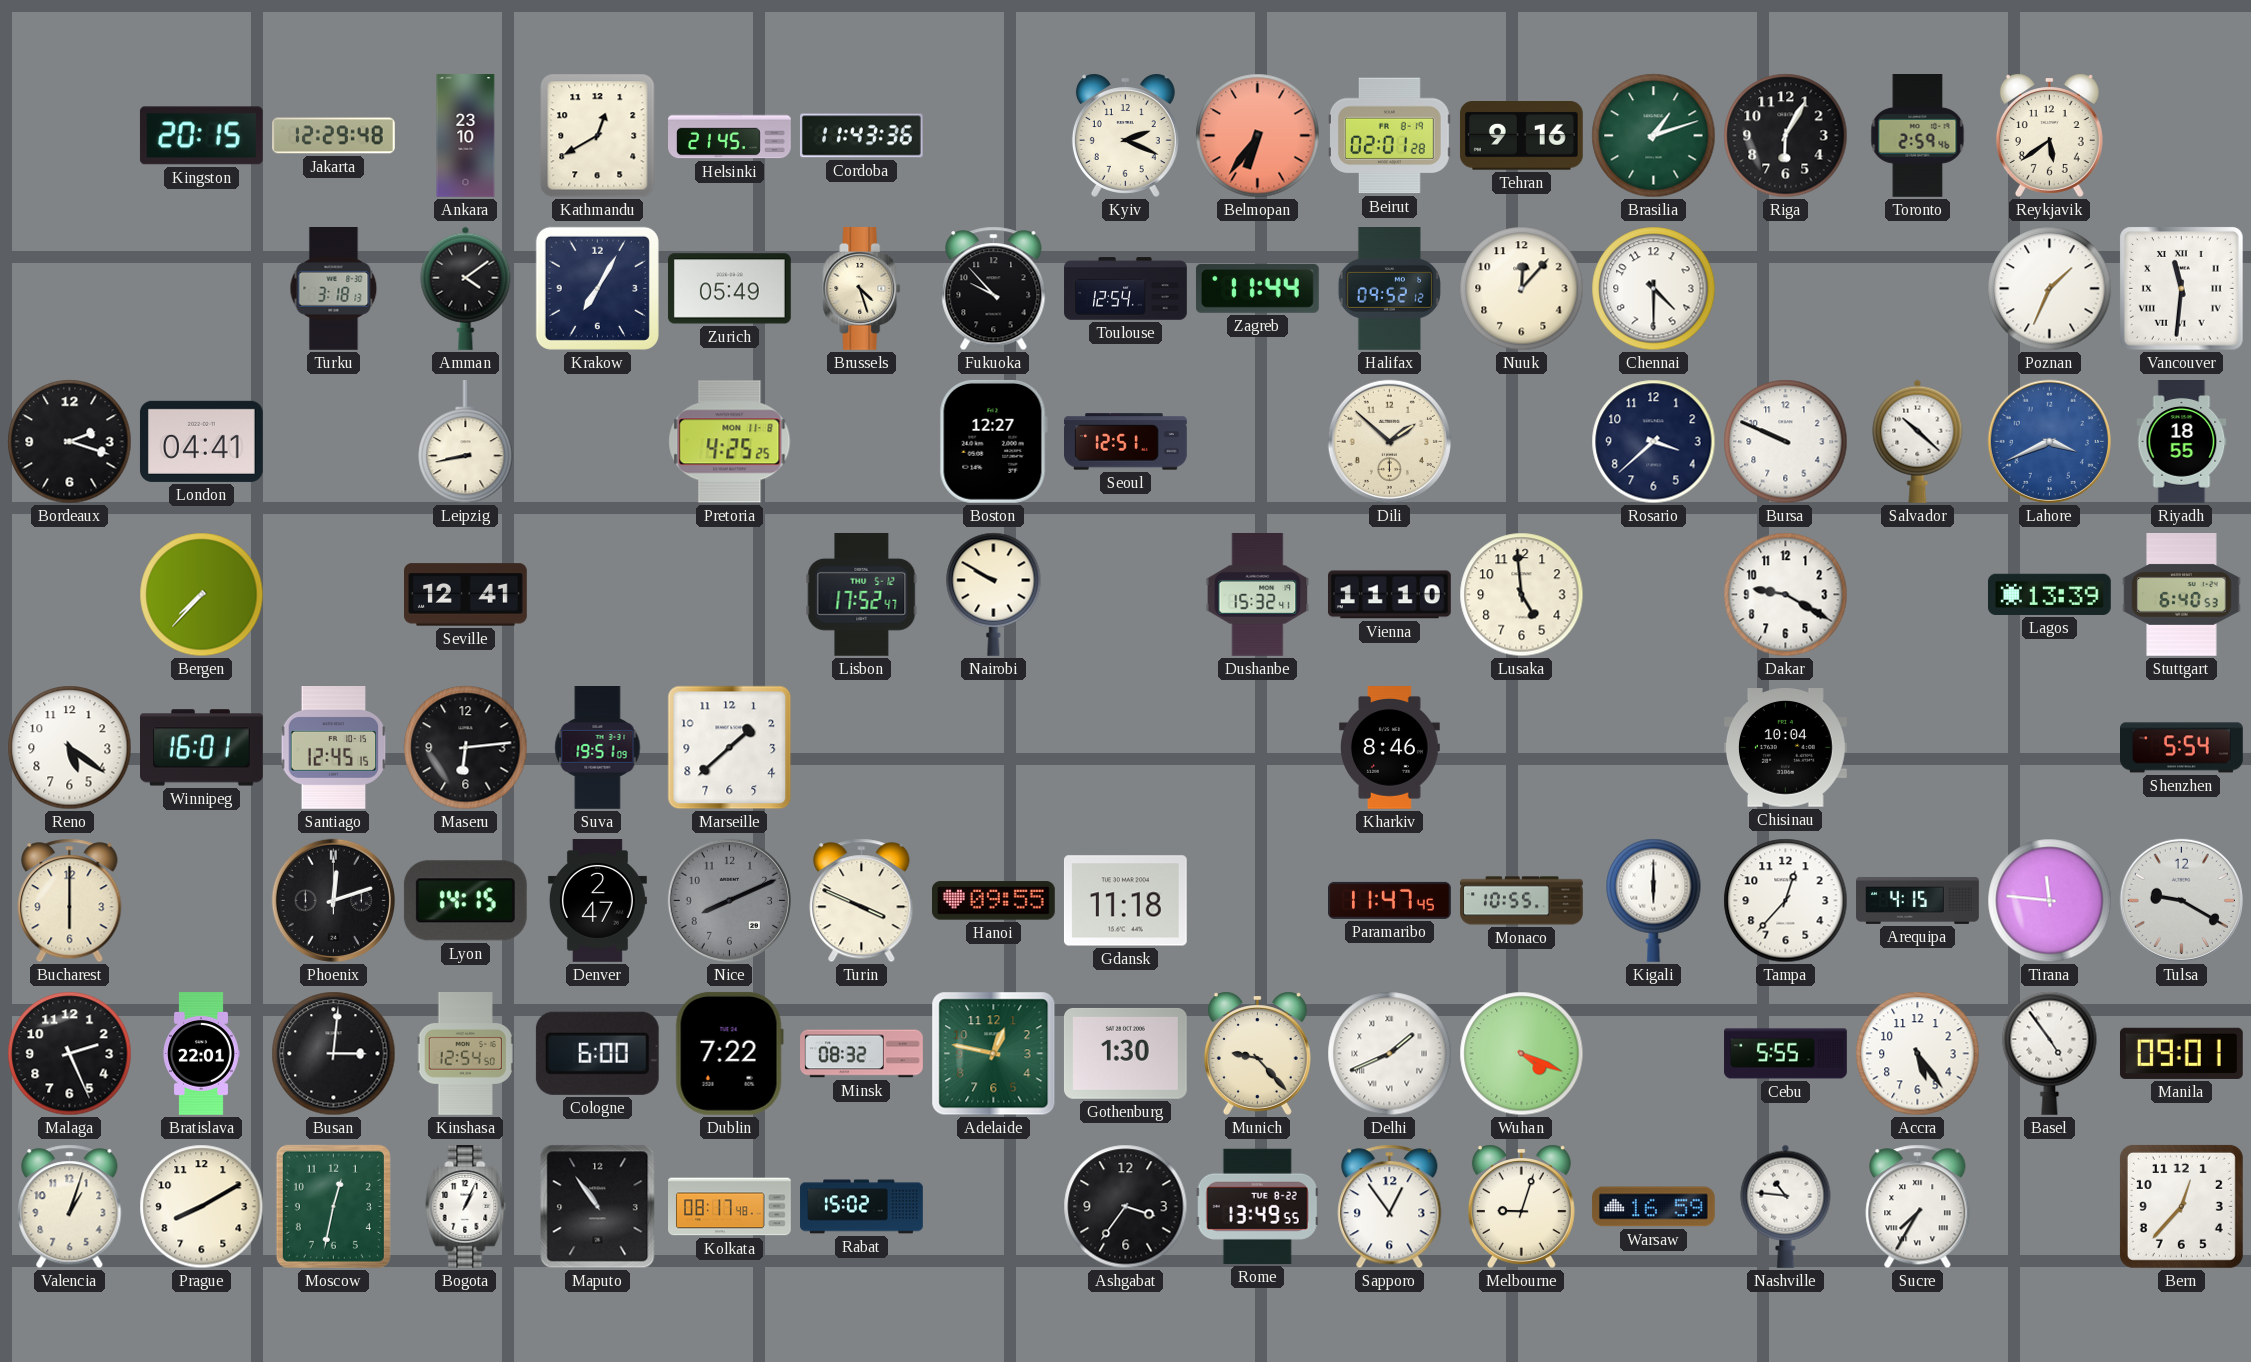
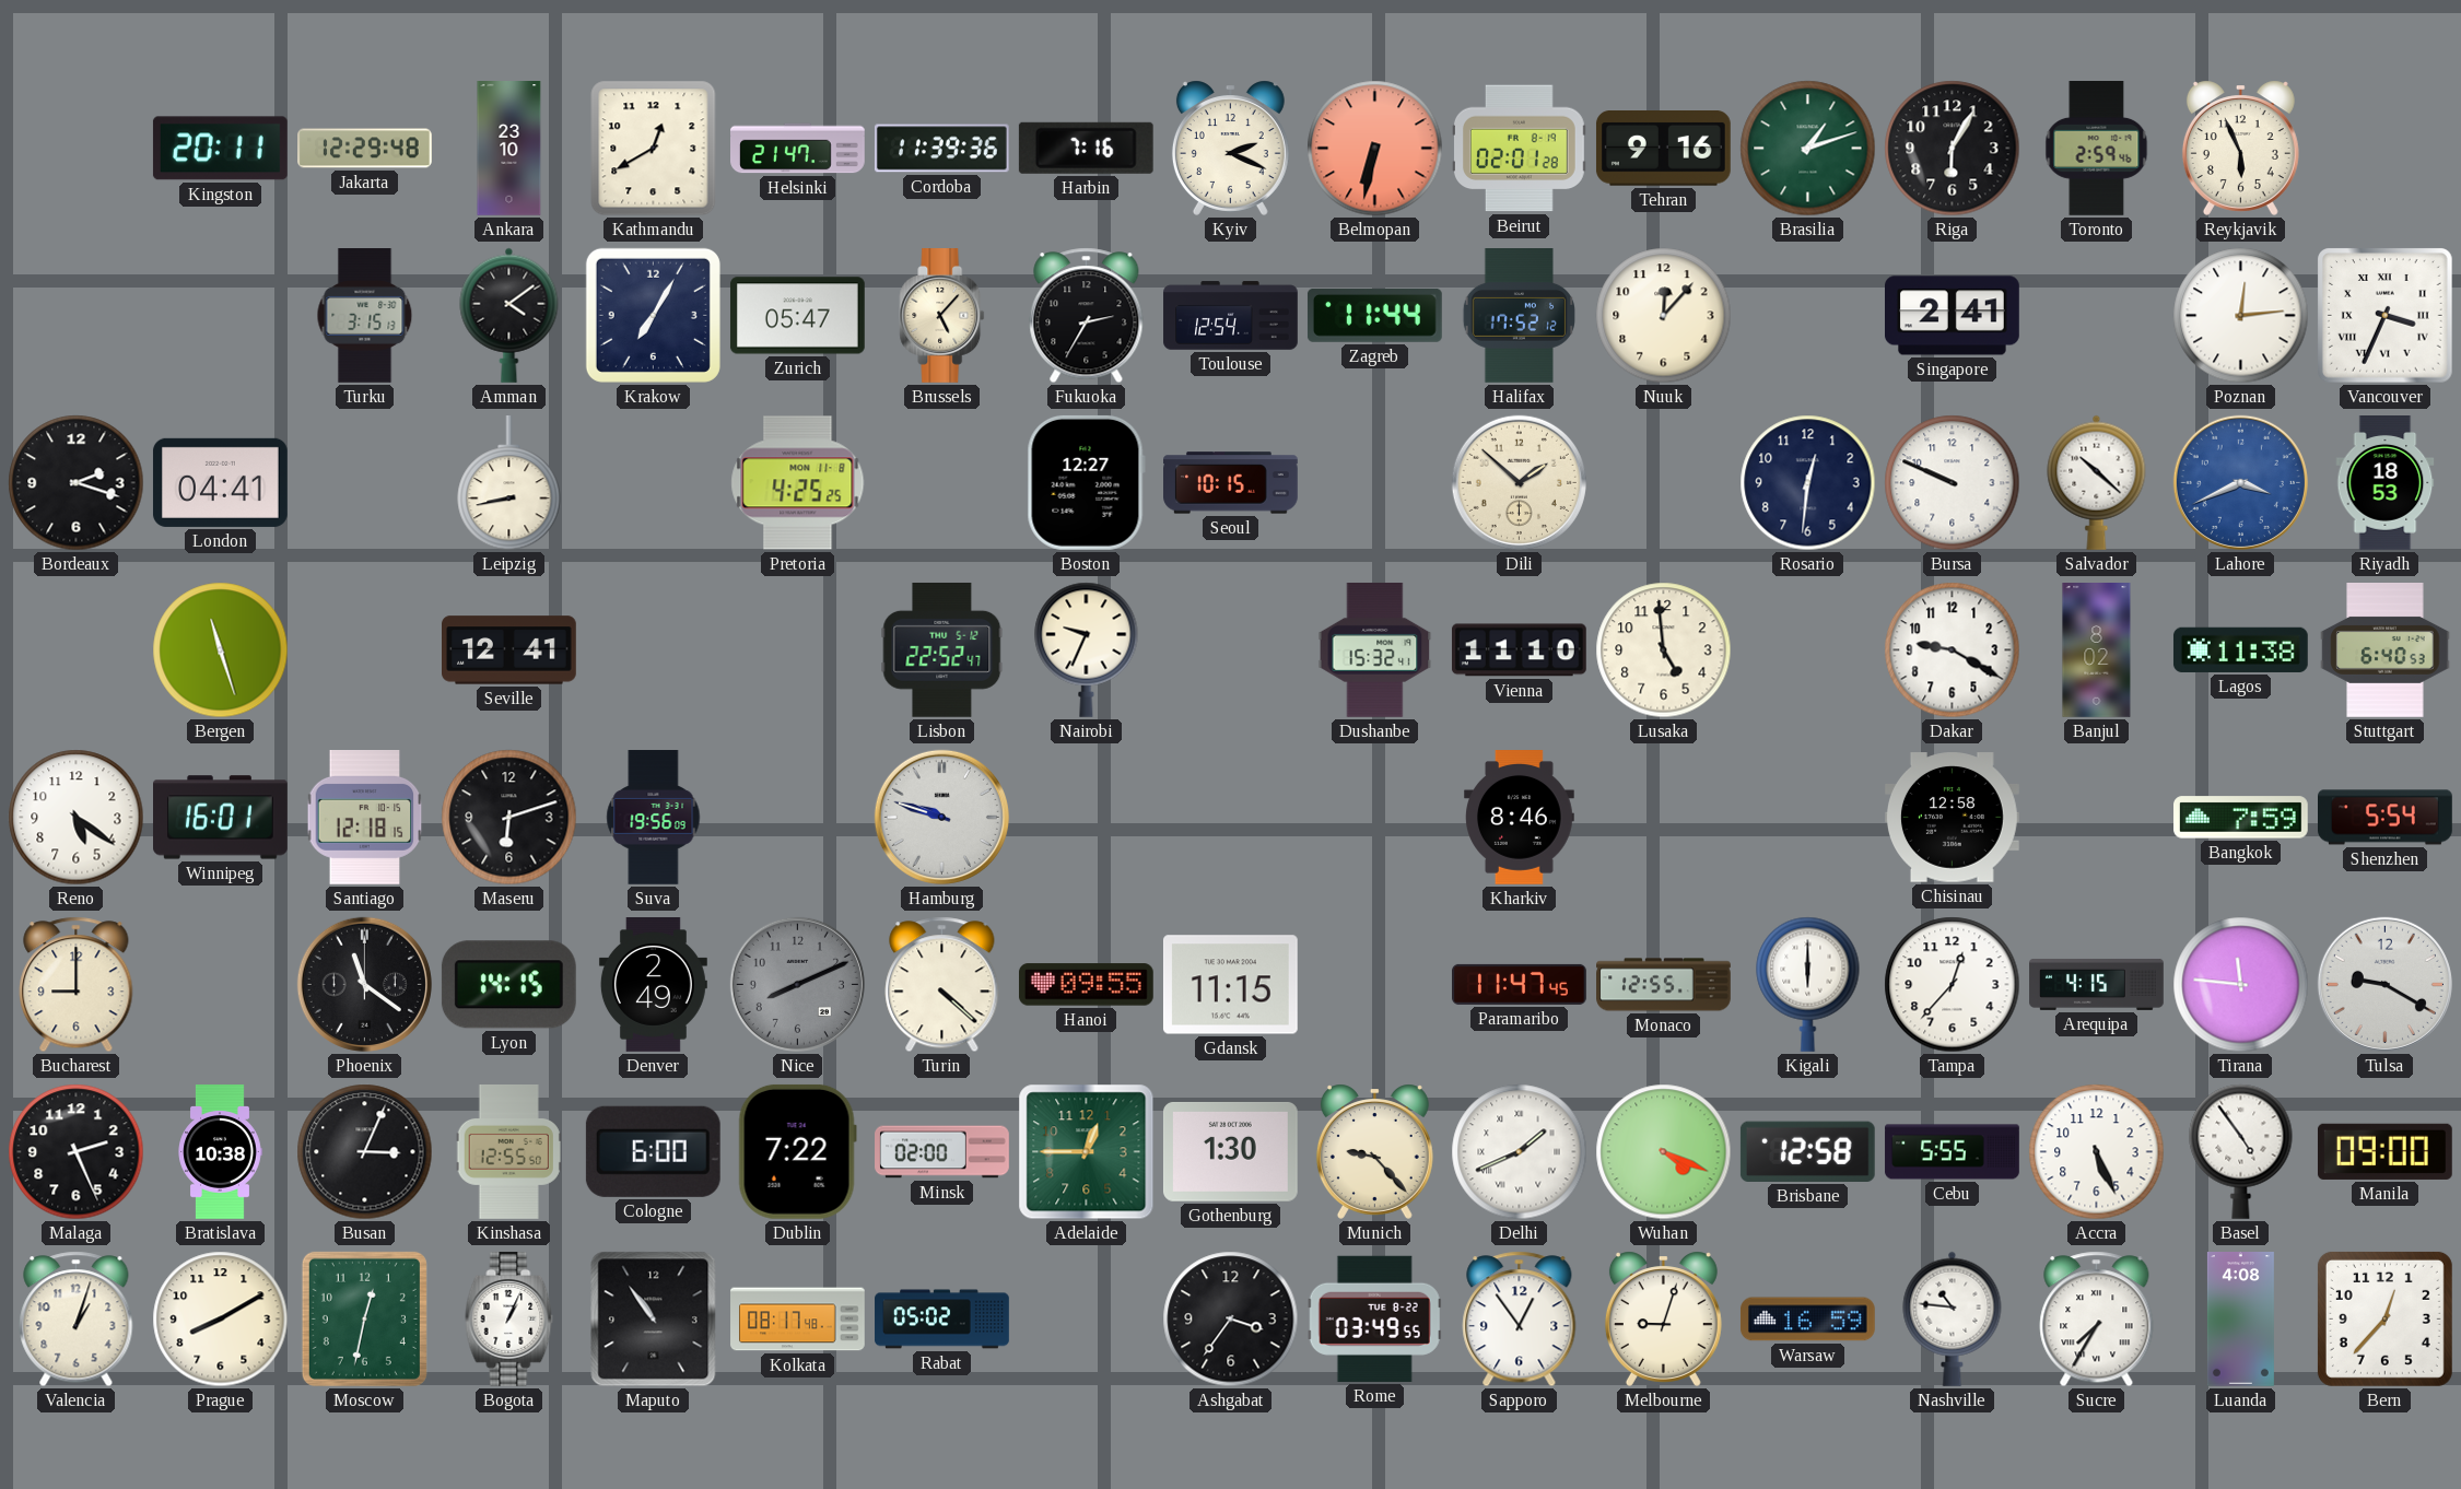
Kingston: 20:15 -> 20:11
Helsinki: 21:45 -> 21:47
Cordoba: 11:43 -> 11:39
Harbin: none -> 7:16
Belmopan: 6:36 -> 6:32
Reykjavik: 5:39 -> 5:56
Turku: 3:18 -> 3:15
Zurich: 05:49 -> 05:47
Brussels: 4:27 -> 5:07
Fukuoka: 9:53 -> 2:35
Halifax: 09:52 -> 17:52
Chennai: 4:30 -> none
Singapore: none -> 2:41
Poznan: 1:34 -> 12:14
Vancouver: 11:31 -> 3:34
Seoul: 12:51 -> 10:15
Rosario: 3:38 -> 12:31
Riyadh: 18:55 -> 18:53
Bergen: 7:37 -> 11:27
Lisbon: 17:52 -> 22:52
Nairobi: 9:50 -> 9:34
Banjul: none -> 8:02
Lagos: 13:39 -> 11:38
Santiago: 12:45 -> 12:18
Maseru: 6:14 -> 6:12
Suva: 19:51 -> 19:56
Marseille: 1:38 -> none
Hamburg: none -> 9:48
Chisinau: 10:04 -> 12:58
Bangkok: none -> 7:59
Bucharest: 6:00 -> 9:00
Phoenix: 12:12 -> 11:21
Denver: 2:47 -> 2:49
Turin: 3:49 -> 4:22
Gdansk: 11:18 -> 11:15
Monaco: 10:55 -> 12:55
Bratislava: 22:01 -> 10:38
Busan: 3:01 -> 3:04
Kinshasa: 12:54 -> 12:55
Minsk: 08:32 -> 02:00
Adelaide: 12:47 -> 12:45
Brisbane: none -> 12:58
Accra: 5:24 -> 5:26
Manila: 09:01 -> 09:00
Rabat: 15:02 -> 05:02
Rome: 13:49 -> 03:49
Luanda: none -> 4:08
